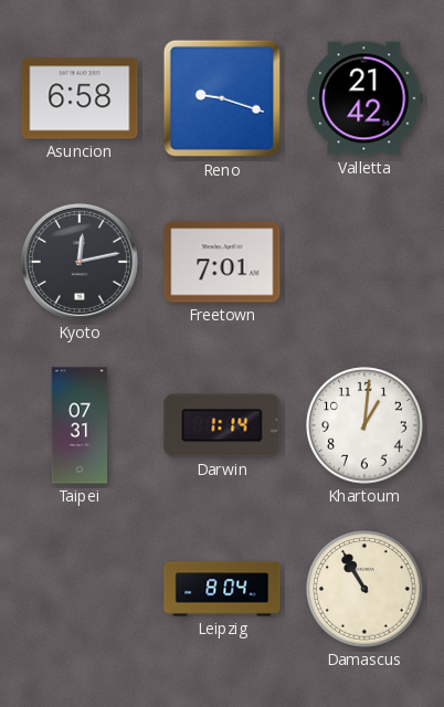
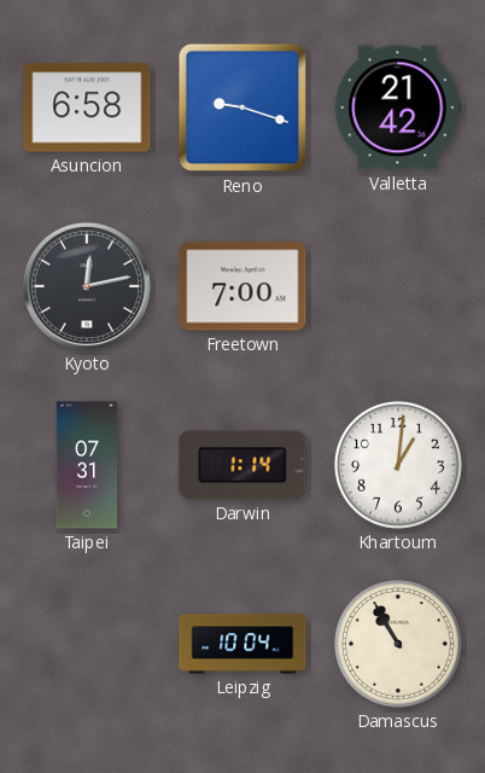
Freetown: 7:01 -> 7:00
Leipzig: 8:04 -> 10:04
